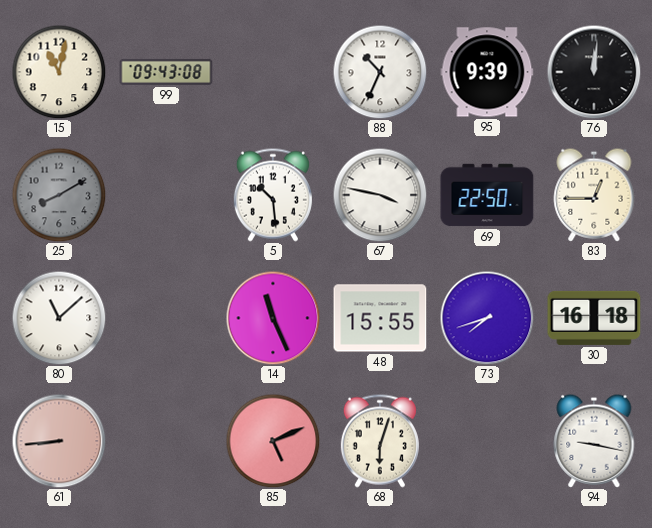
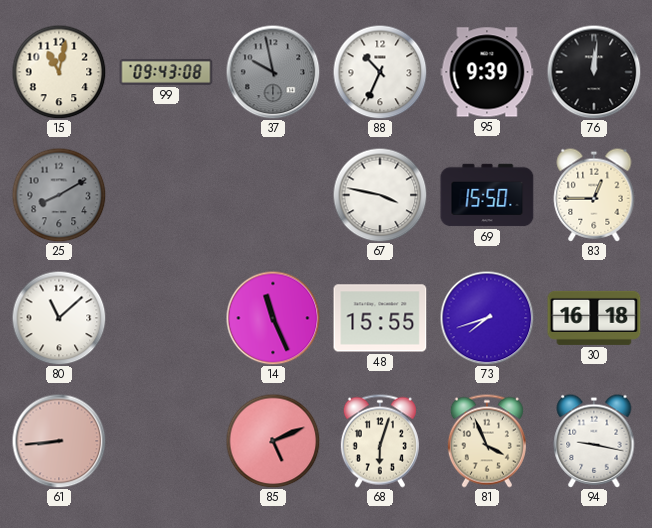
37: none -> 9:58
5: 10:29 -> none
69: 22:50 -> 15:50
81: none -> 3:56
